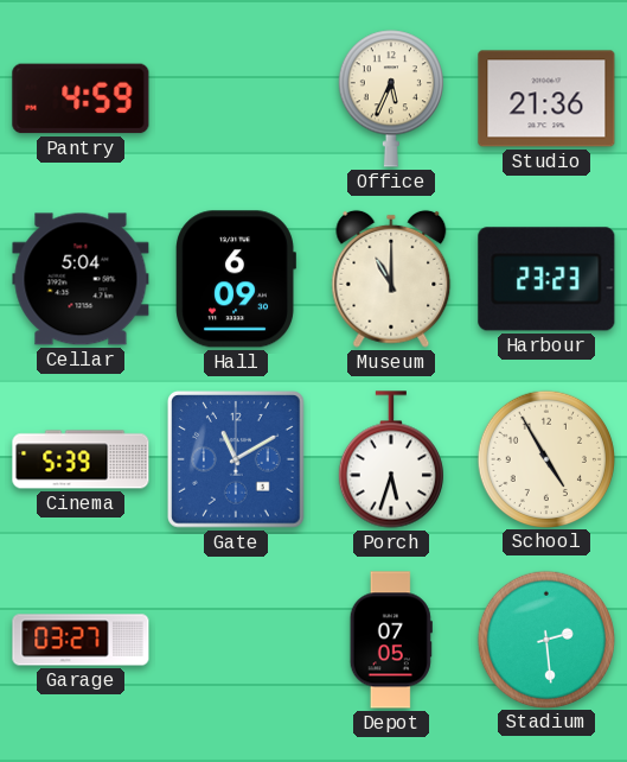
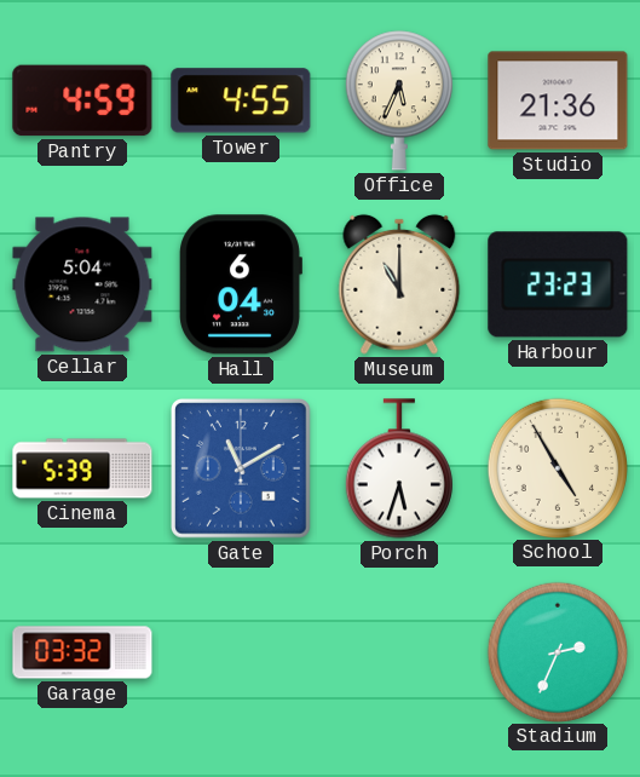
Tower: none -> 4:55
Hall: 6:09 -> 6:04
Garage: 03:27 -> 03:32
Depot: 07:05 -> none
Stadium: 2:29 -> 2:34
